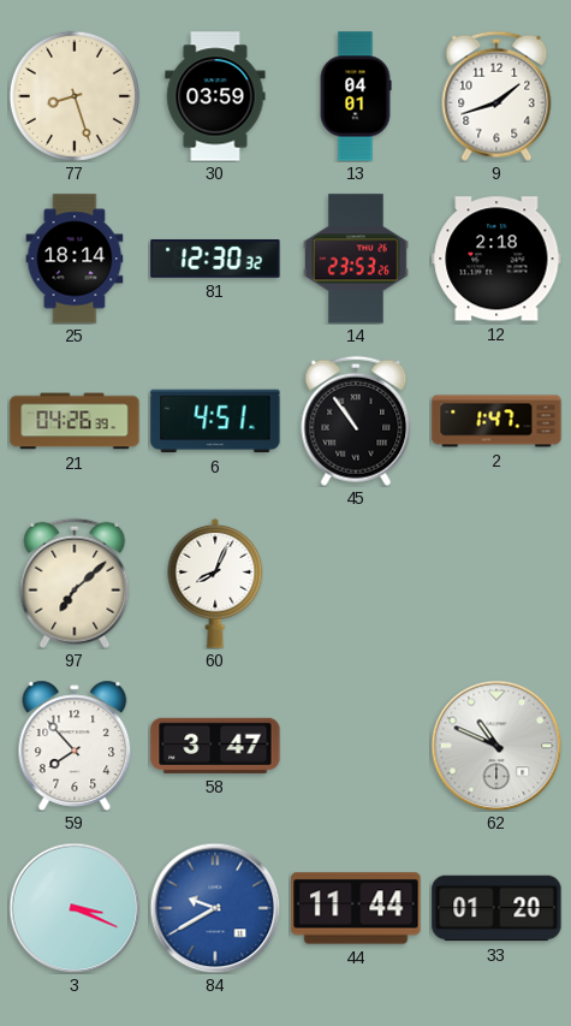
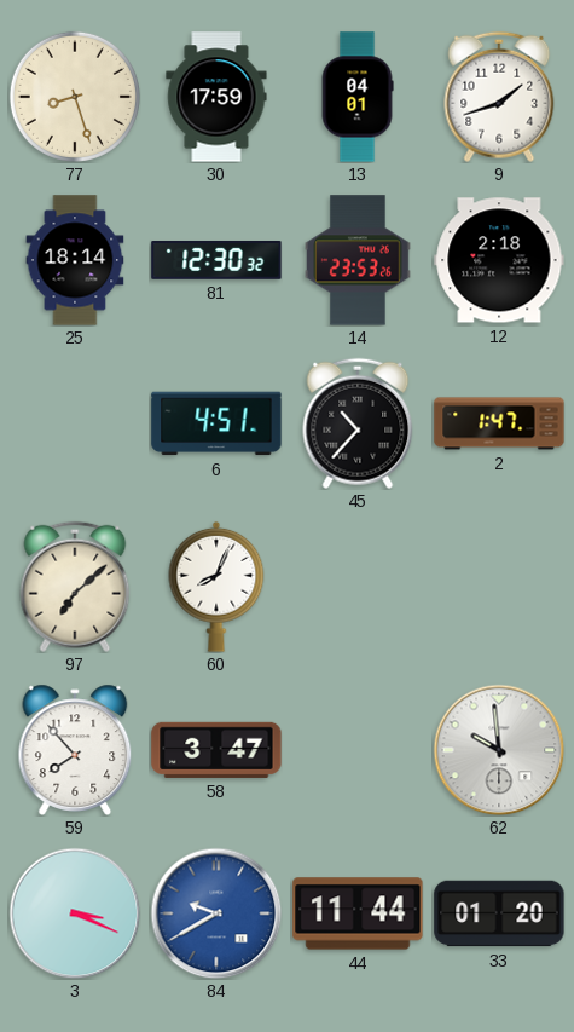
30: 03:59 -> 17:59
21: 04:26 -> none
45: 10:54 -> 10:37
62: 10:49 -> 9:59
